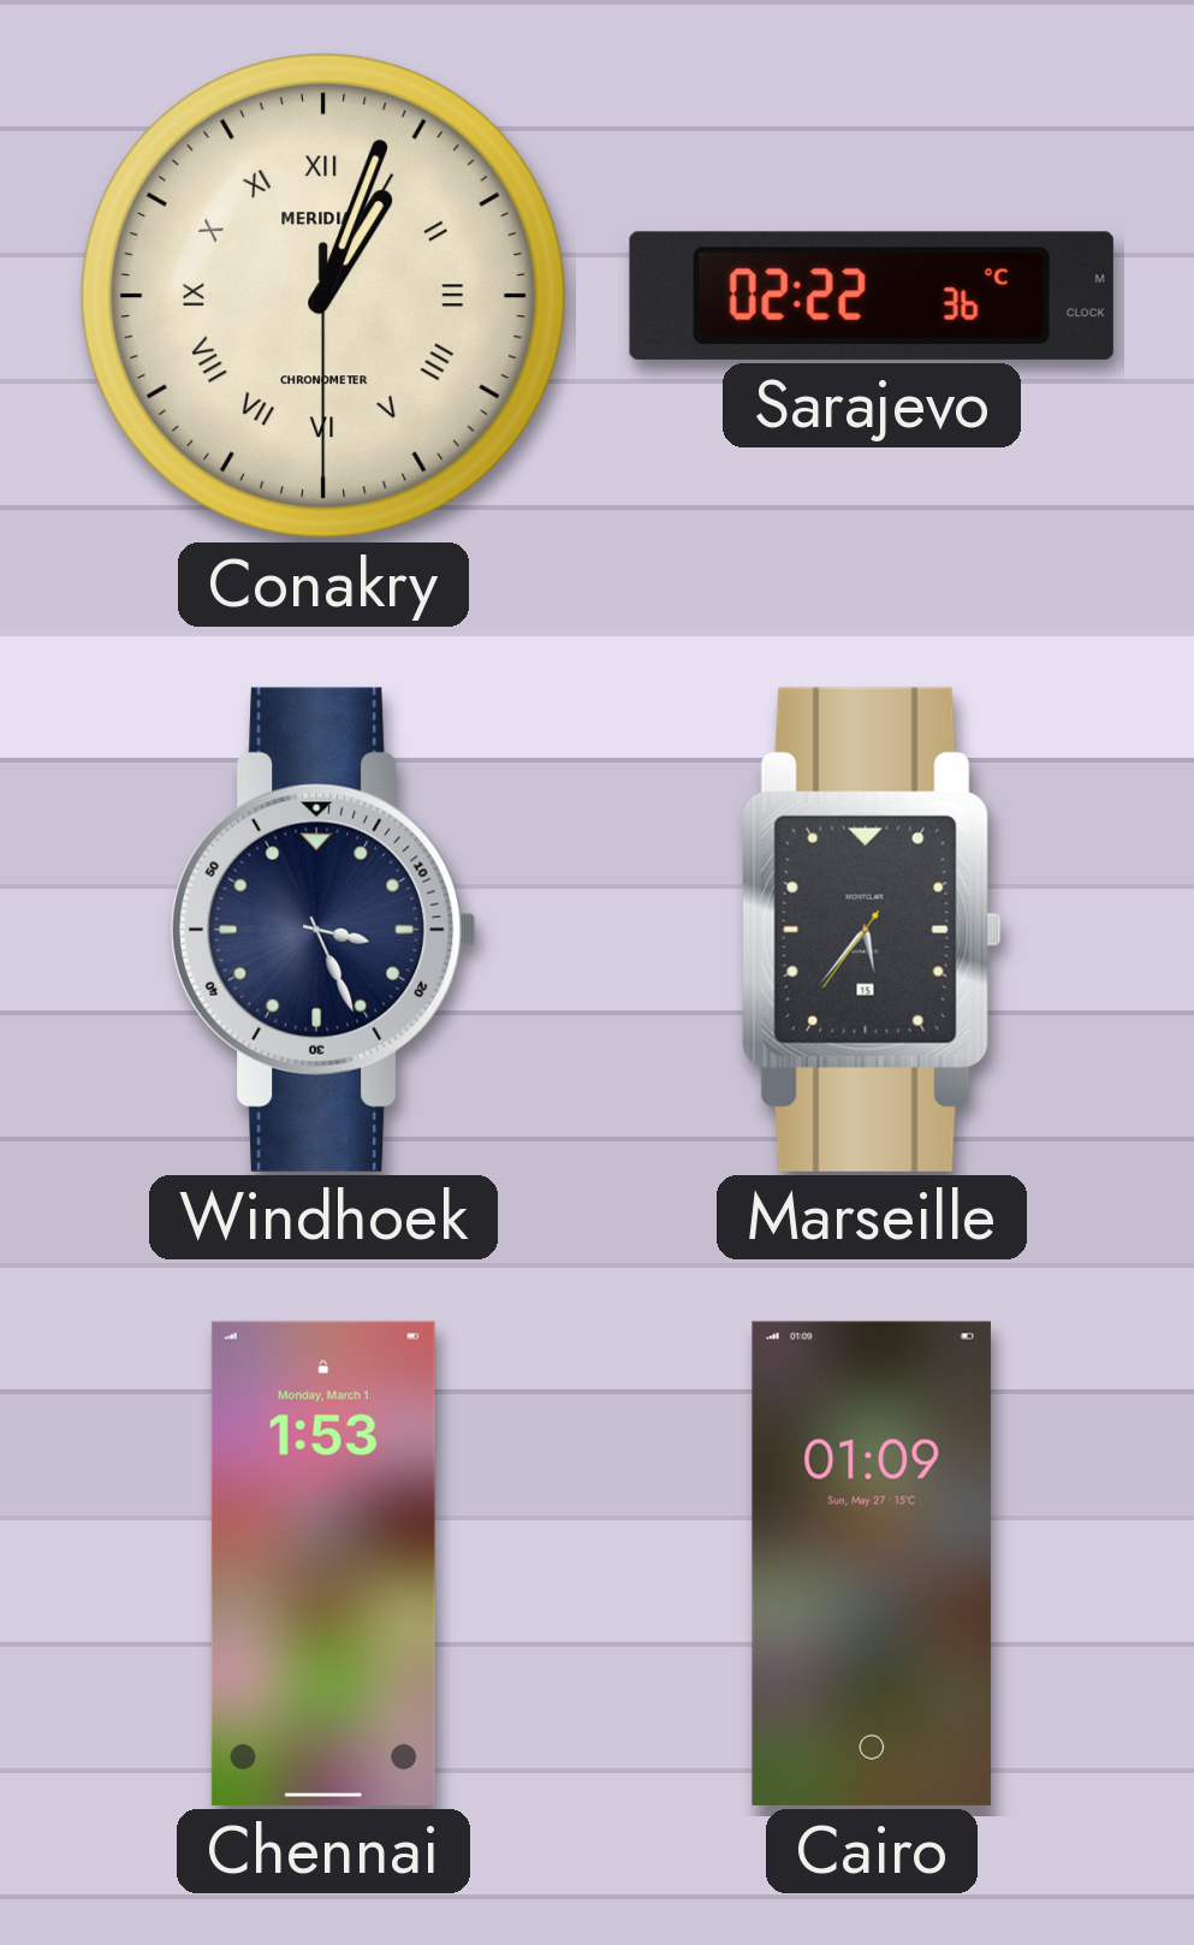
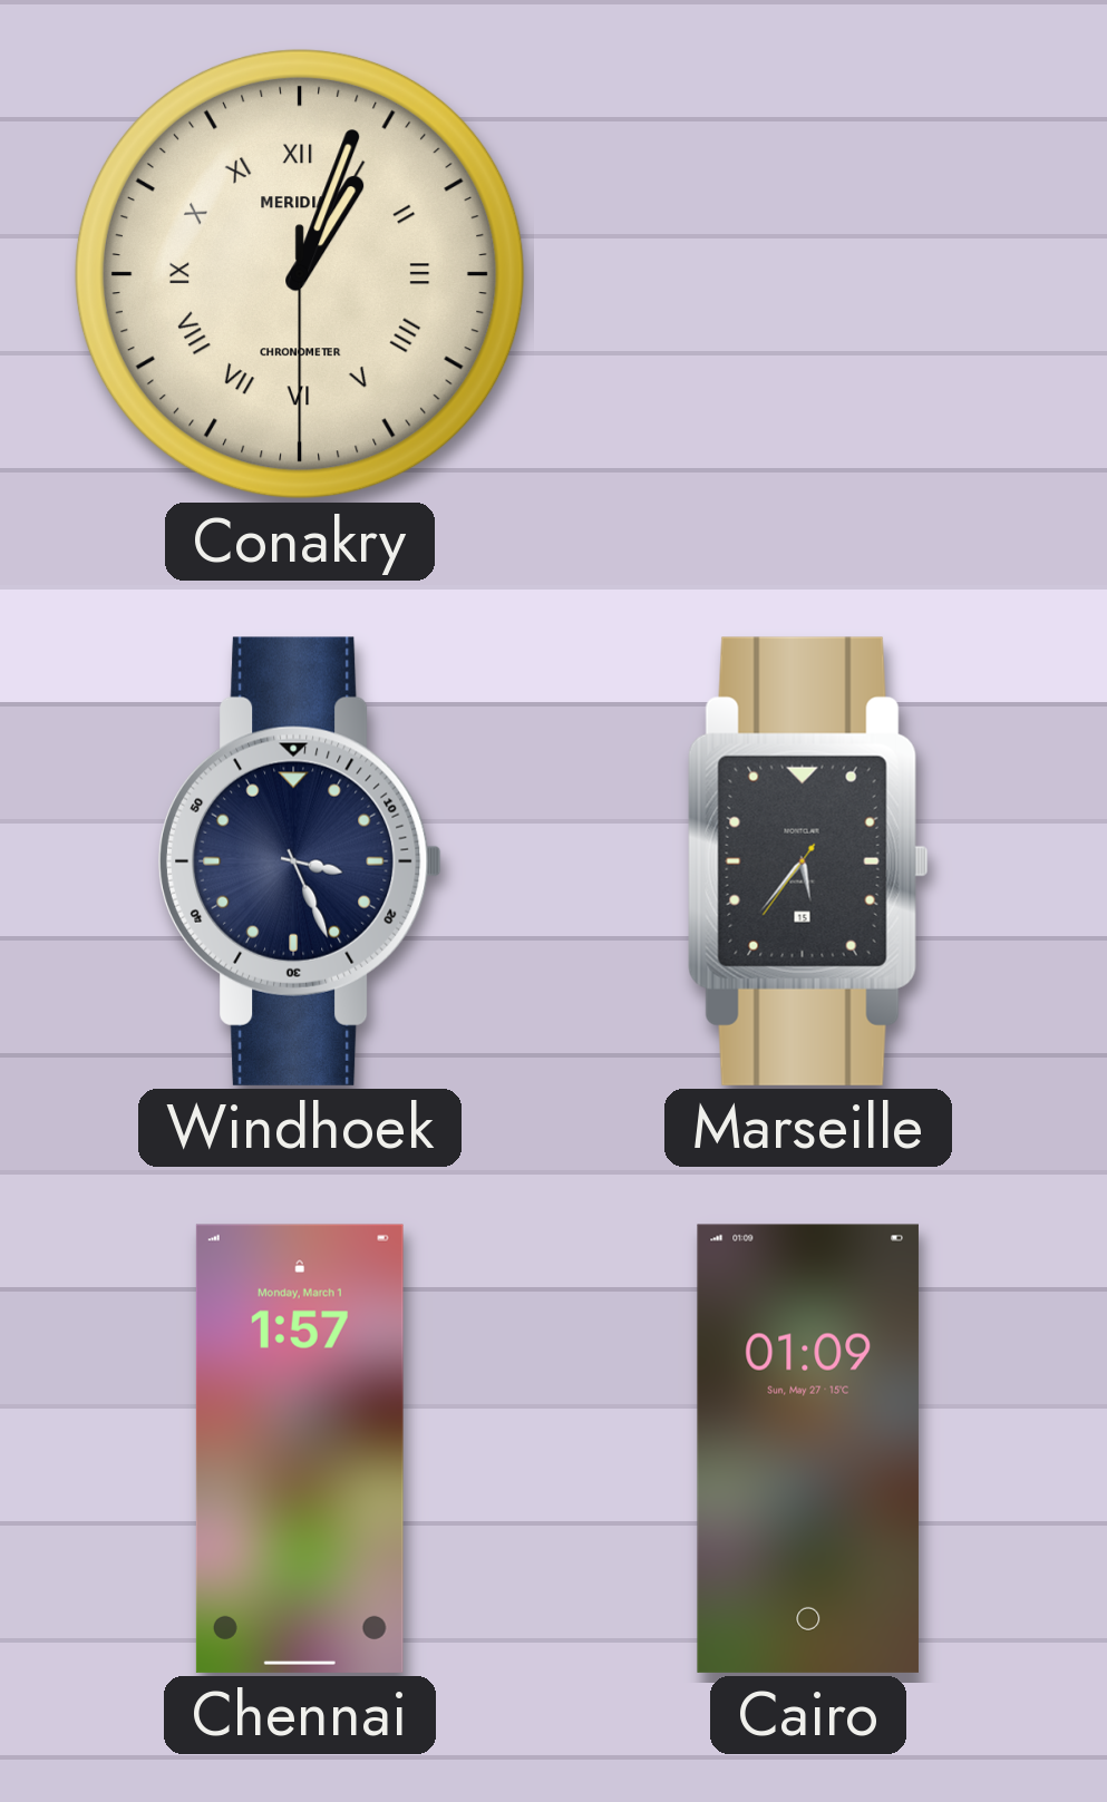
Sarajevo: 02:22 -> none
Chennai: 1:53 -> 1:57
